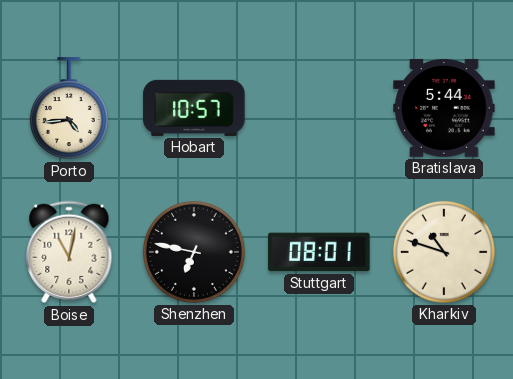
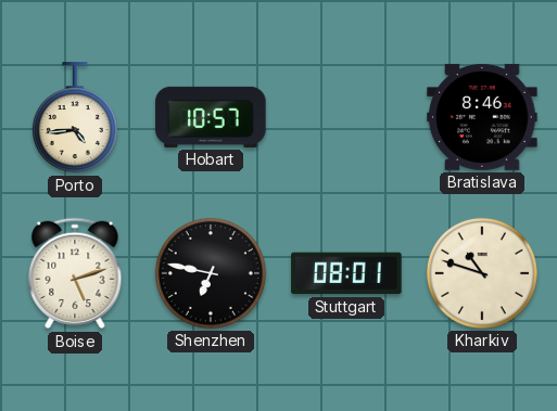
Bratislava: 5:44 -> 8:46
Boise: 11:02 -> 5:12
